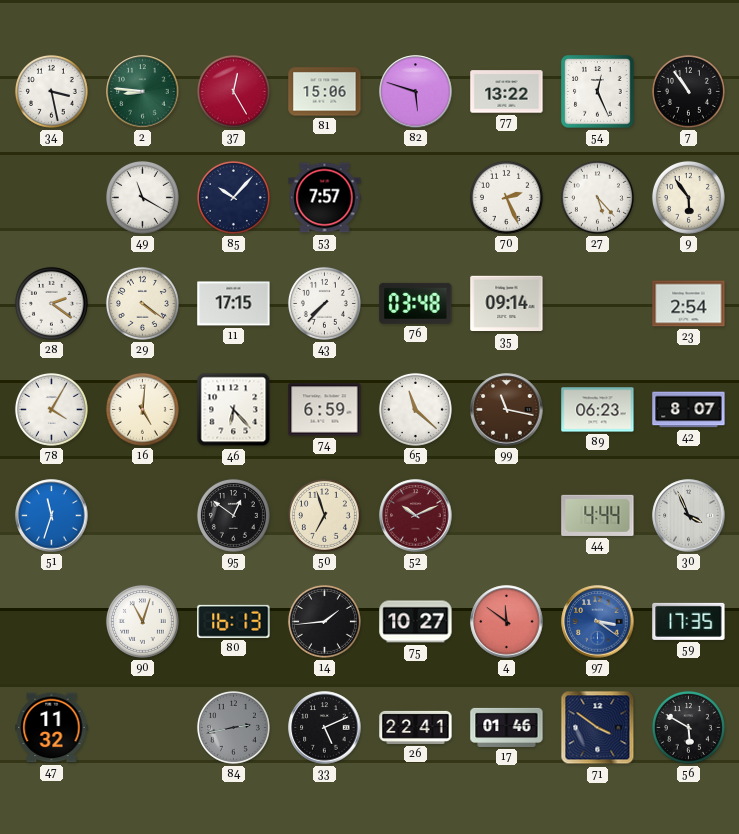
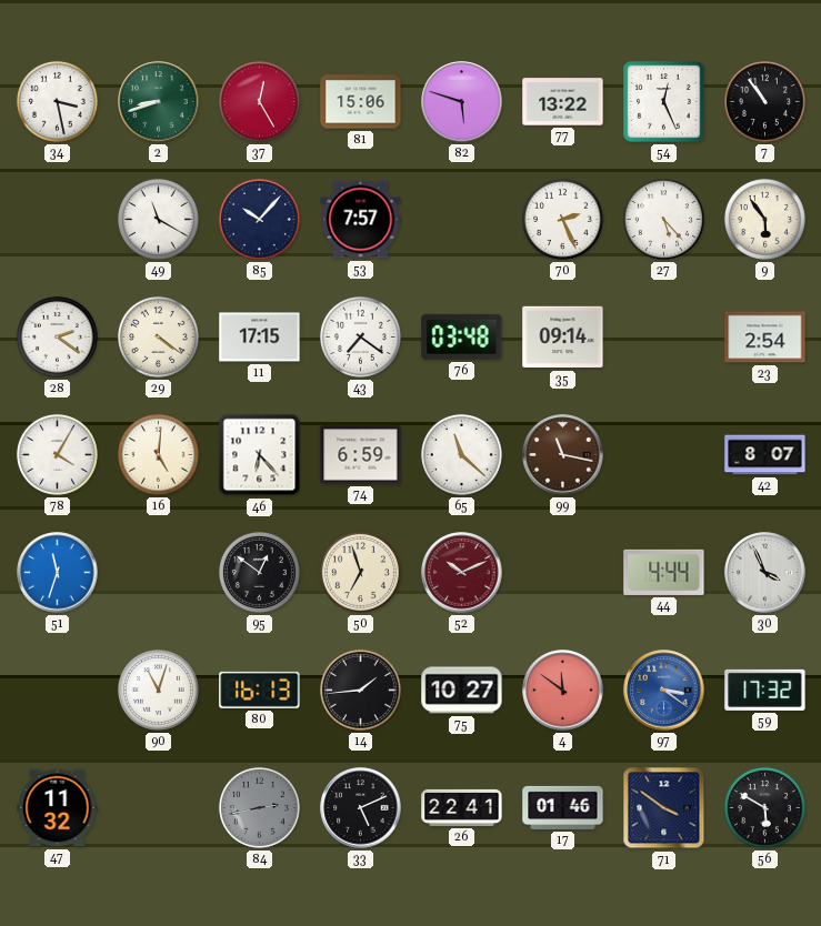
2: 8:46 -> 8:42
43: 7:37 -> 7:21
89: 06:23 -> none
59: 17:35 -> 17:32
